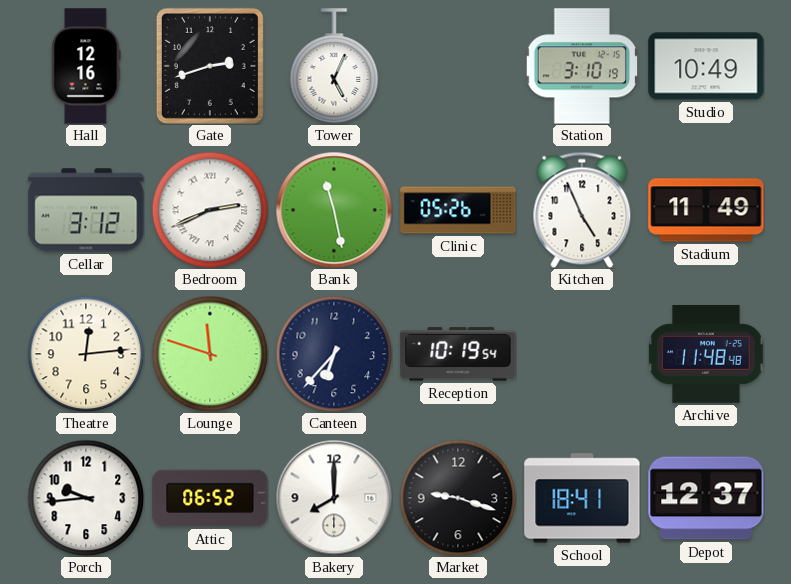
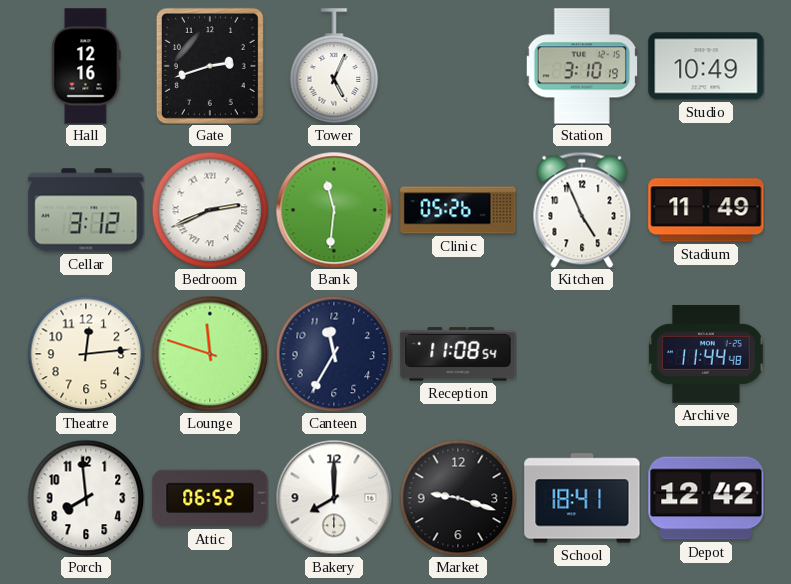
Bank: 11:28 -> 11:31
Canteen: 6:37 -> 11:35
Reception: 10:19 -> 11:08
Archive: 11:48 -> 11:44
Porch: 9:44 -> 7:59
Depot: 12:37 -> 12:42
